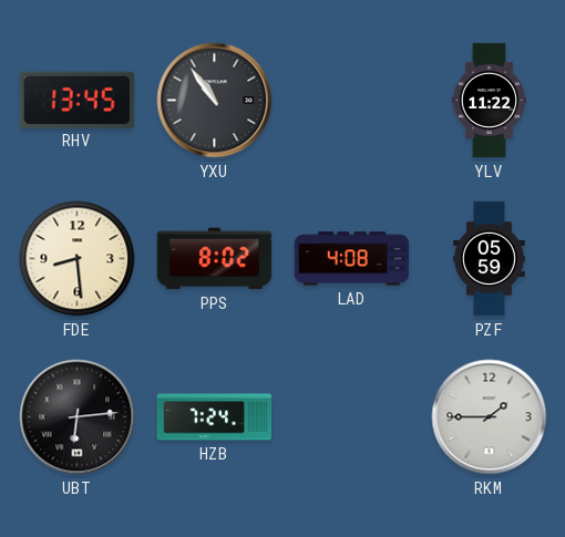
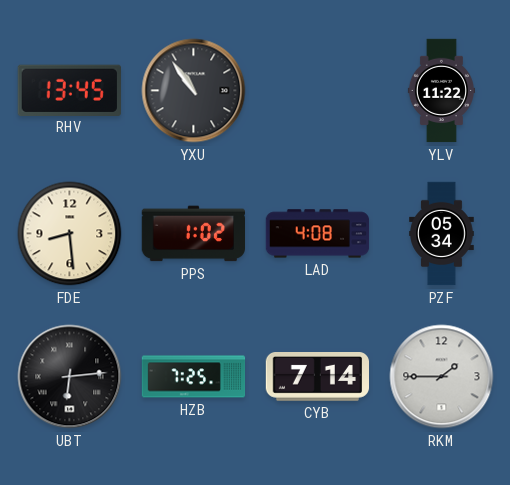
PPS: 8:02 -> 1:02
PZF: 05:59 -> 05:34
HZB: 7:24 -> 7:25
CYB: none -> 7:14
